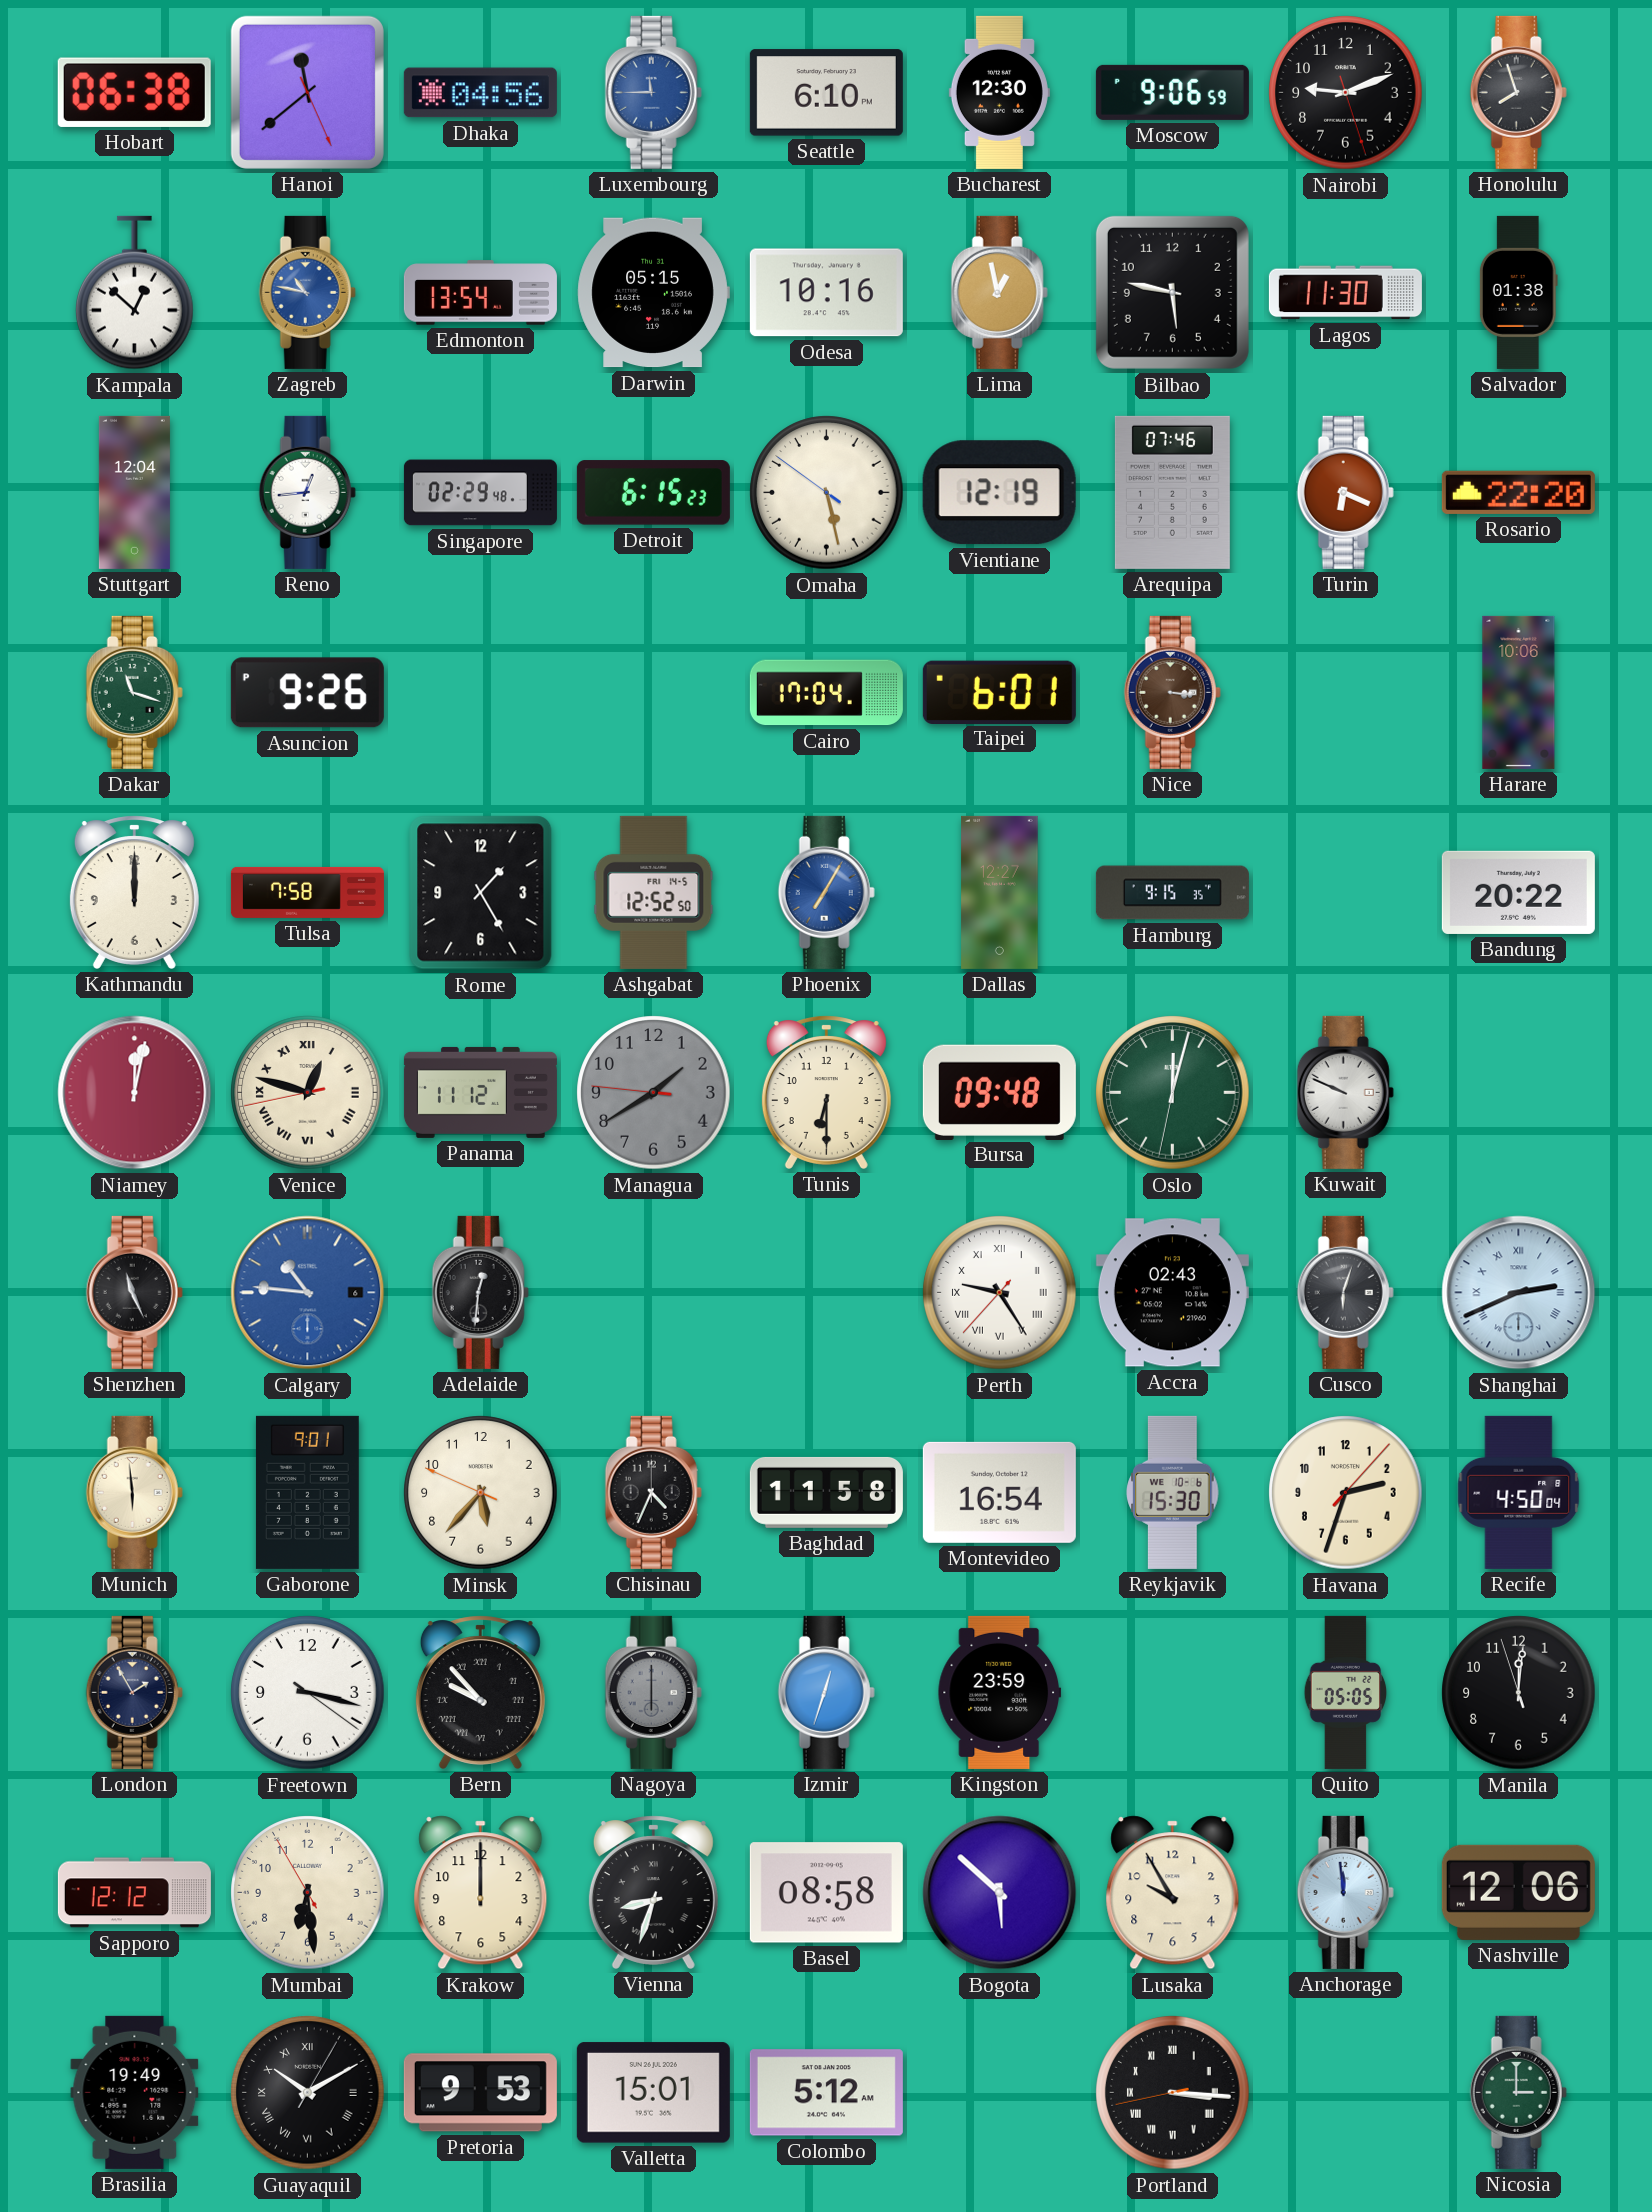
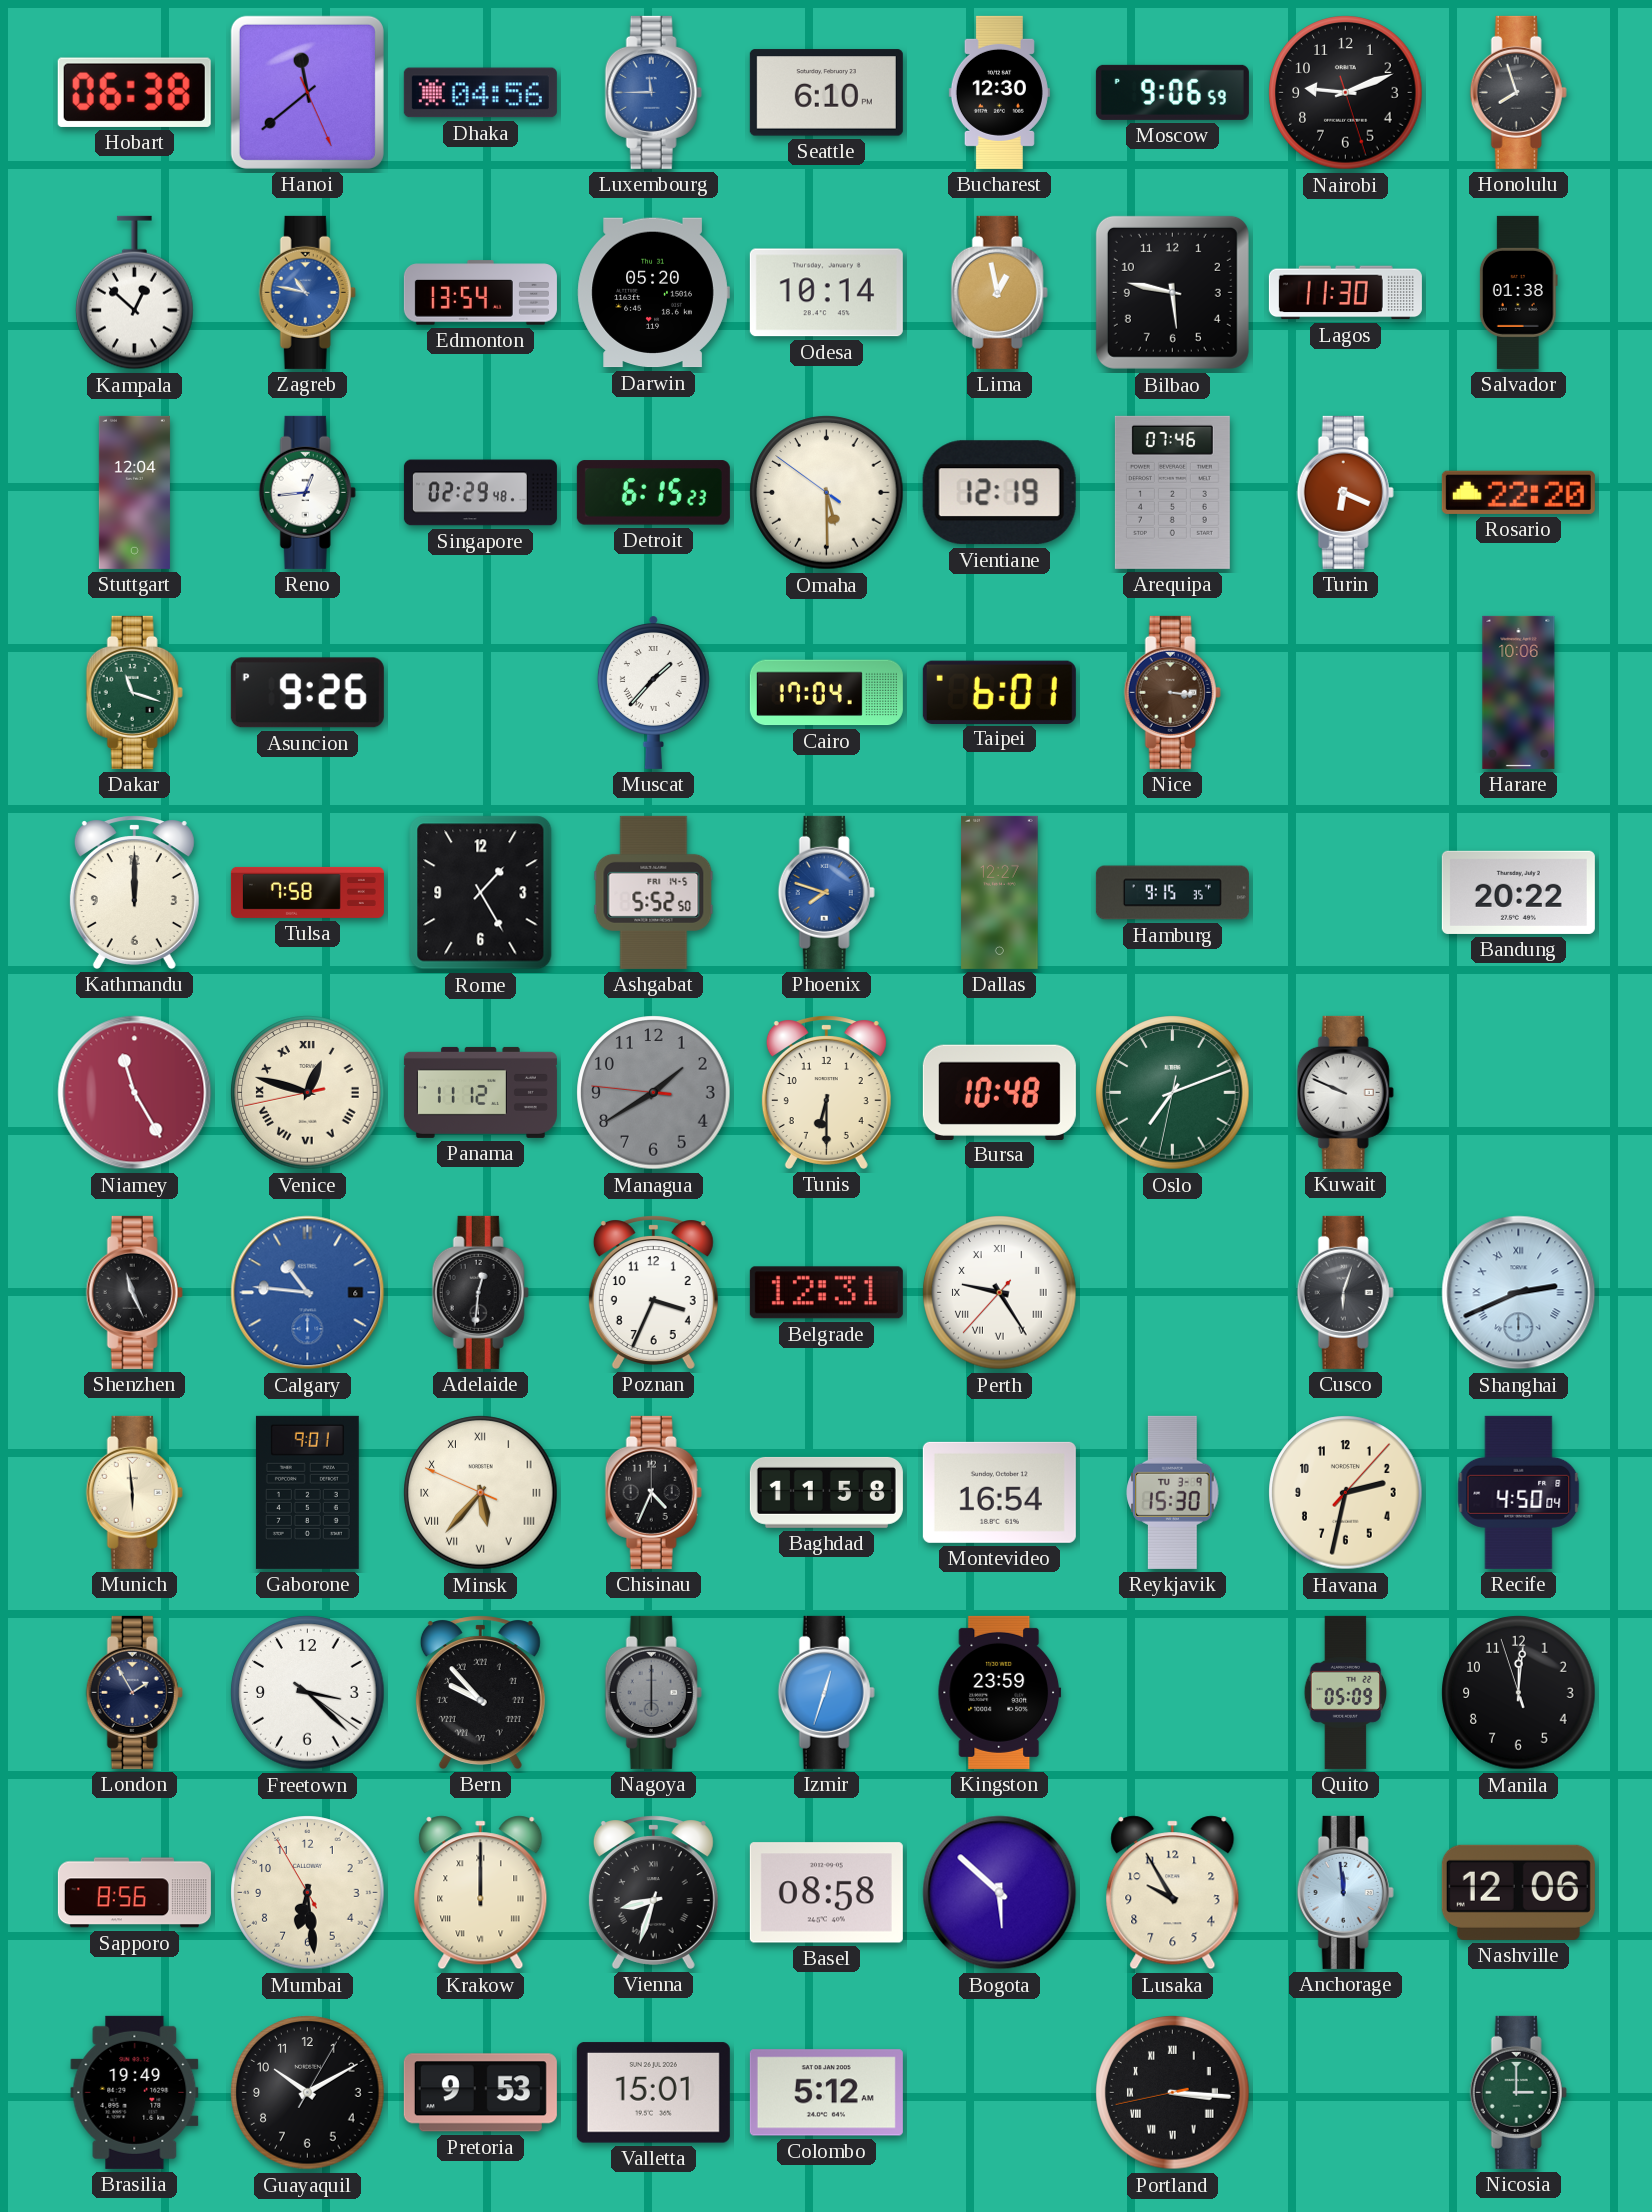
Darwin: 05:15 -> 05:20
Odesa: 10:16 -> 10:14
Omaha: 5:27 -> 5:29
Muscat: none -> 1:37
Ashgabat: 12:52 -> 5:52
Phoenix: 7:05 -> 7:48
Niamey: 12:02 -> 11:25
Bursa: 09:48 -> 10:48
Oslo: 12:02 -> 7:11
Poznan: none -> 3:34
Belgrade: none -> 12:31
Accra: 02:43 -> none
Minsk numerals: Arabic -> Roman
Reykjavik date: WE 10-6 -> TU 3-9
Havana: 2:33 -> 2:32
Freetown: 3:17 -> 3:22
Quito: 05:05 -> 05:09
Sapporo: 12:12 -> 8:56
Krakow numerals: Arabic -> Roman
Guayaquil numerals: Roman -> Arabic
